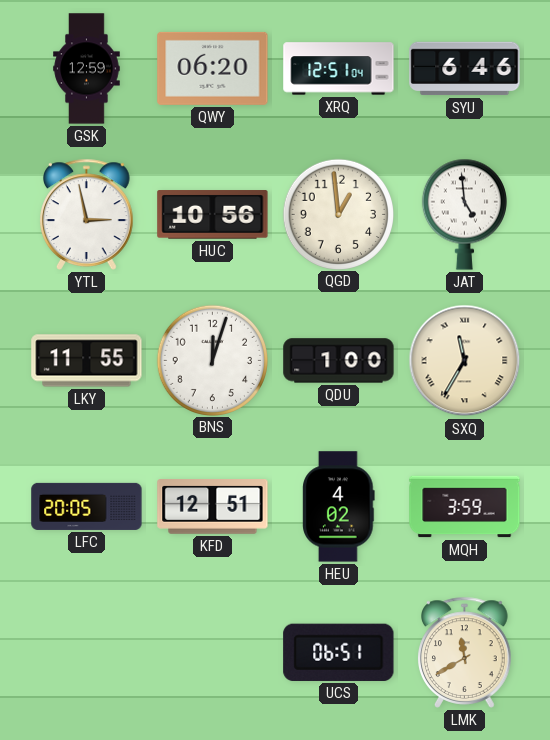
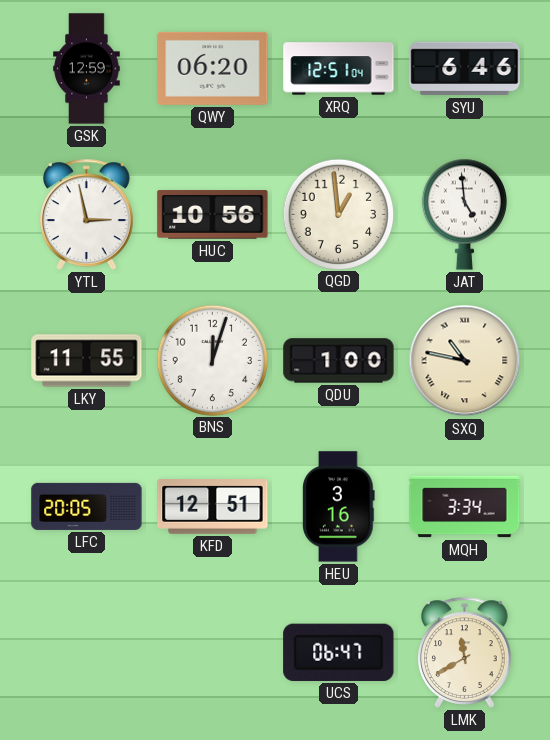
SXQ: 11:35 -> 10:47
HEU: 4:02 -> 3:16
MQH: 3:59 -> 3:34
UCS: 06:51 -> 06:47
